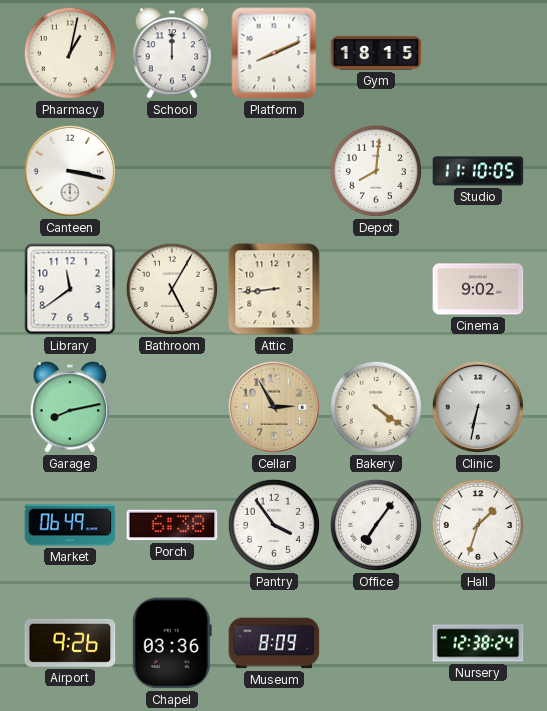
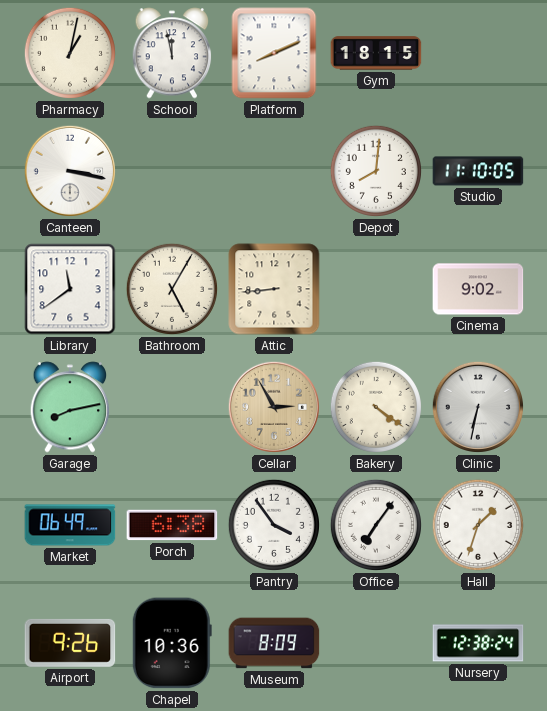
School: 12:00 -> 11:58
Chapel: 03:36 -> 10:36
